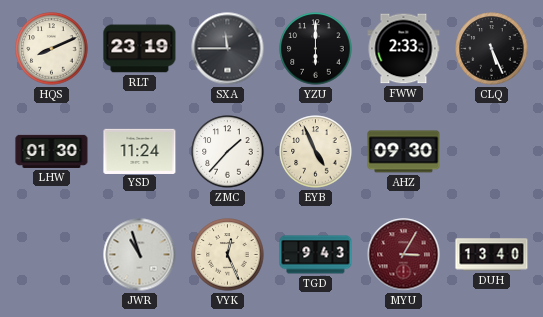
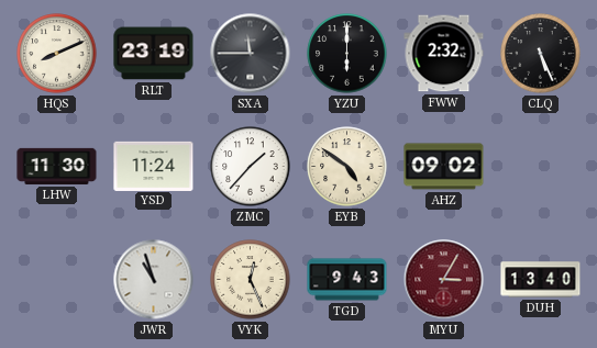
FWW: 2:33 -> 2:32
LHW: 01:30 -> 11:30
EYB: 4:56 -> 4:51
AHZ: 09:30 -> 09:02
